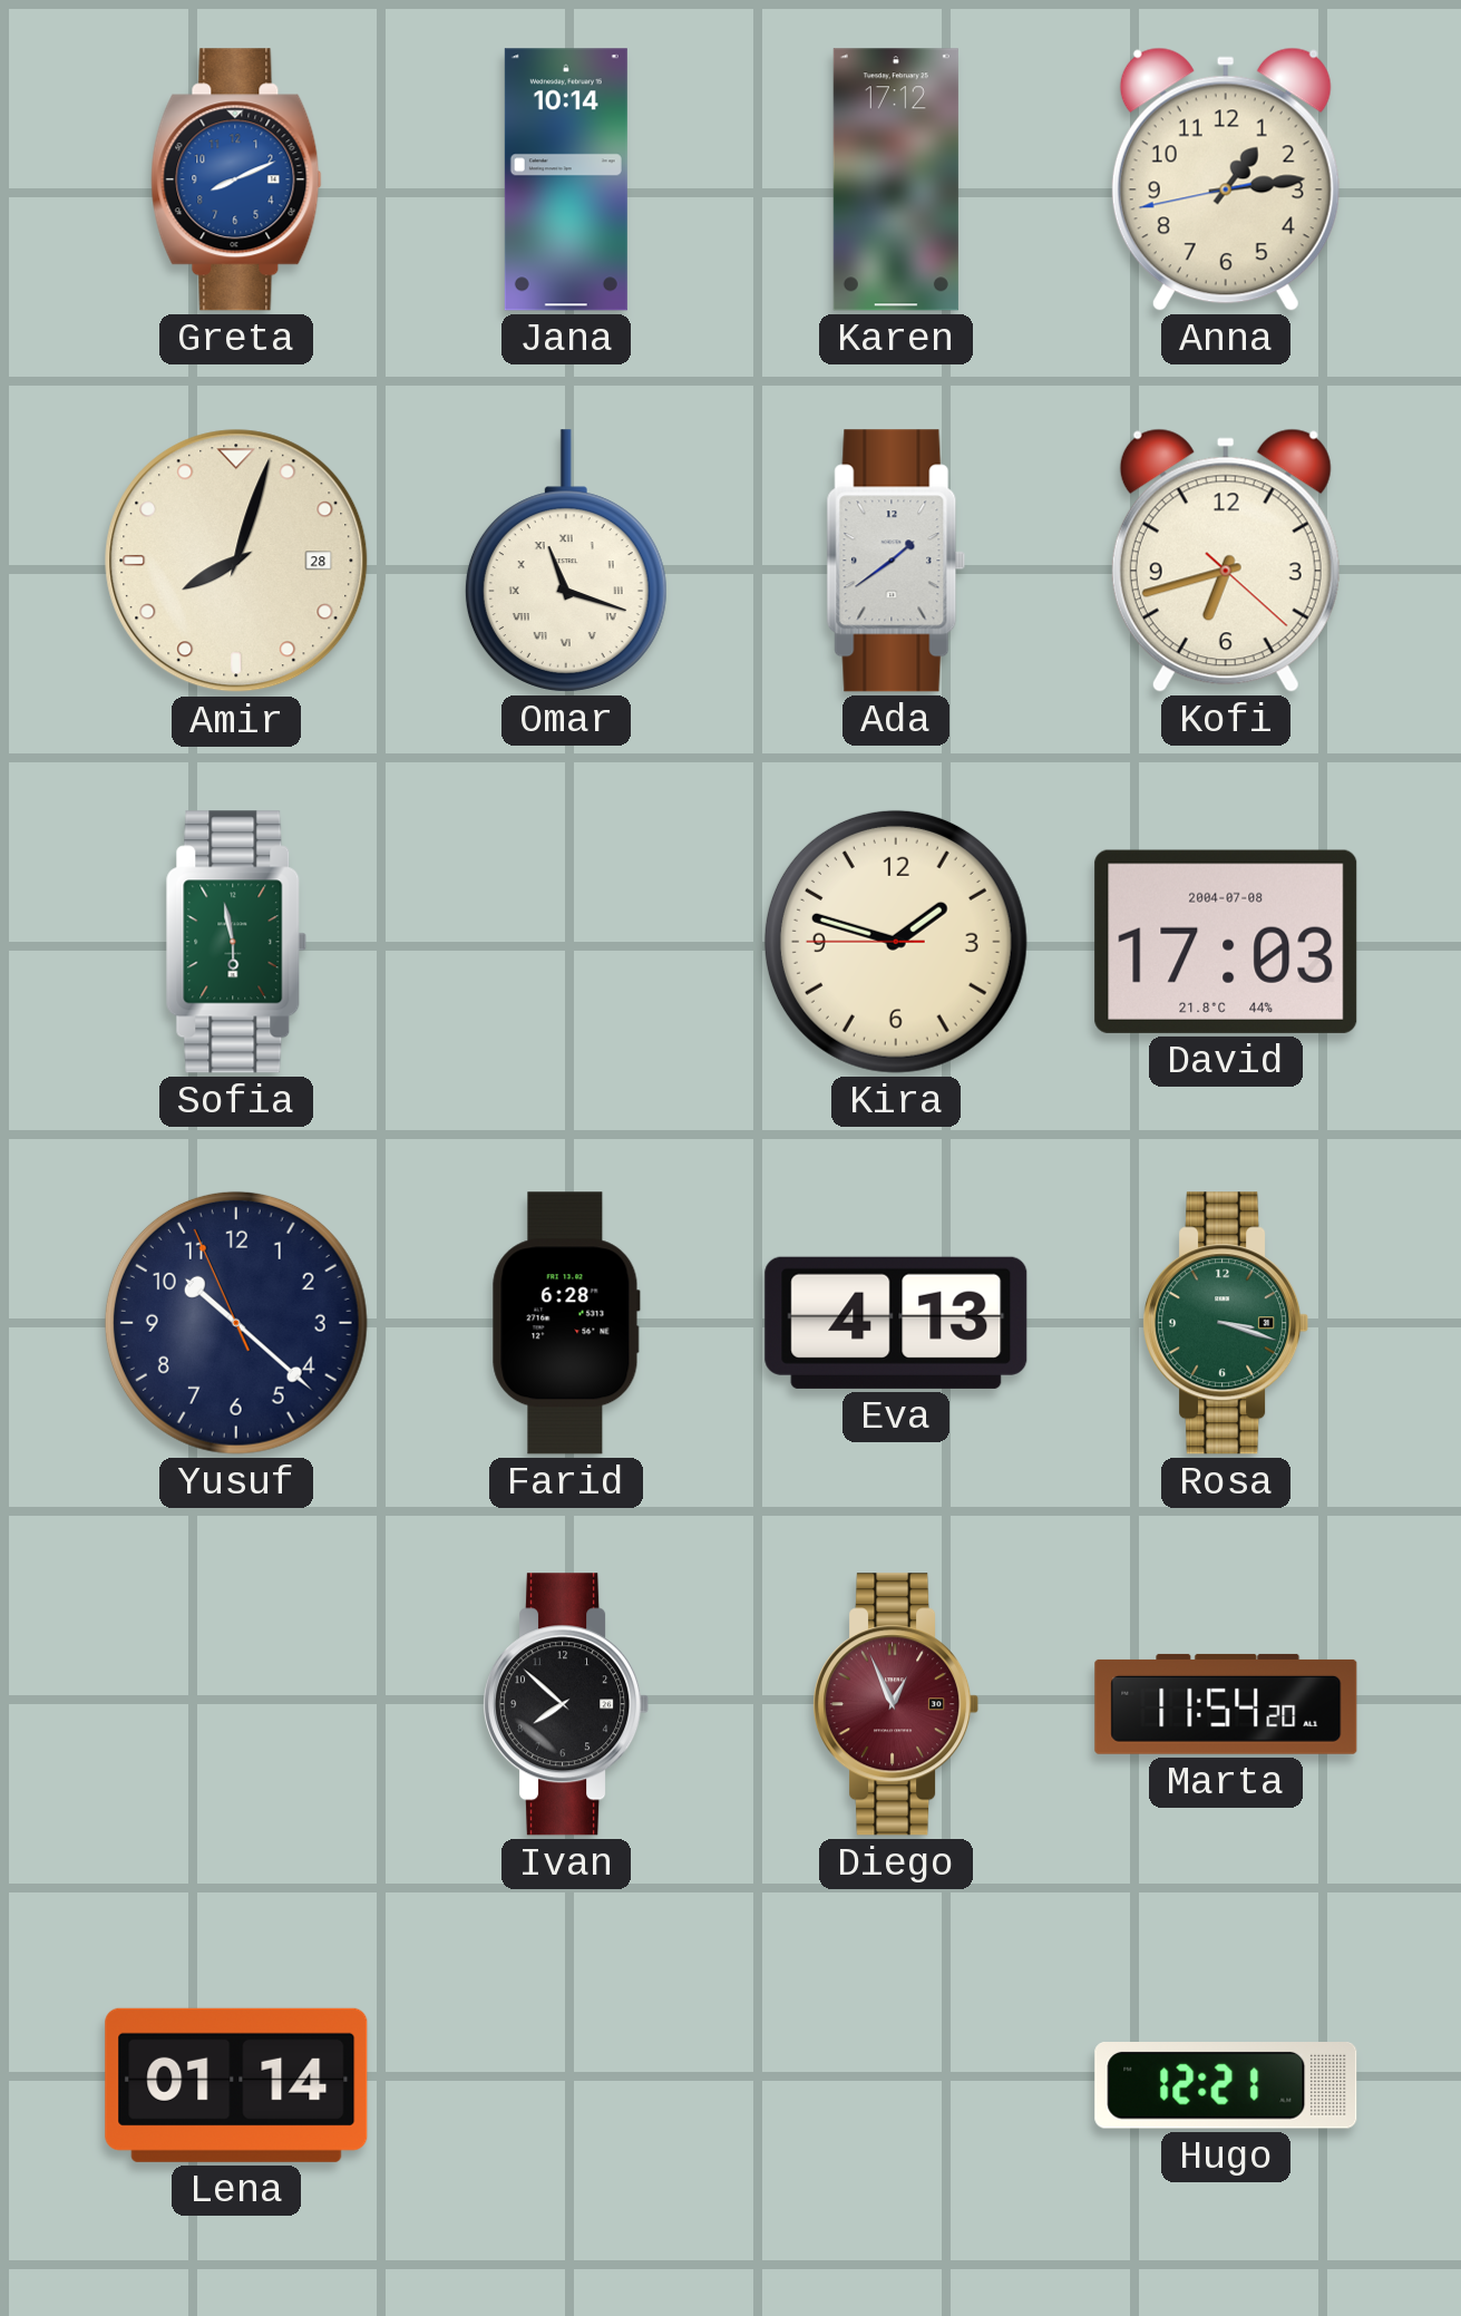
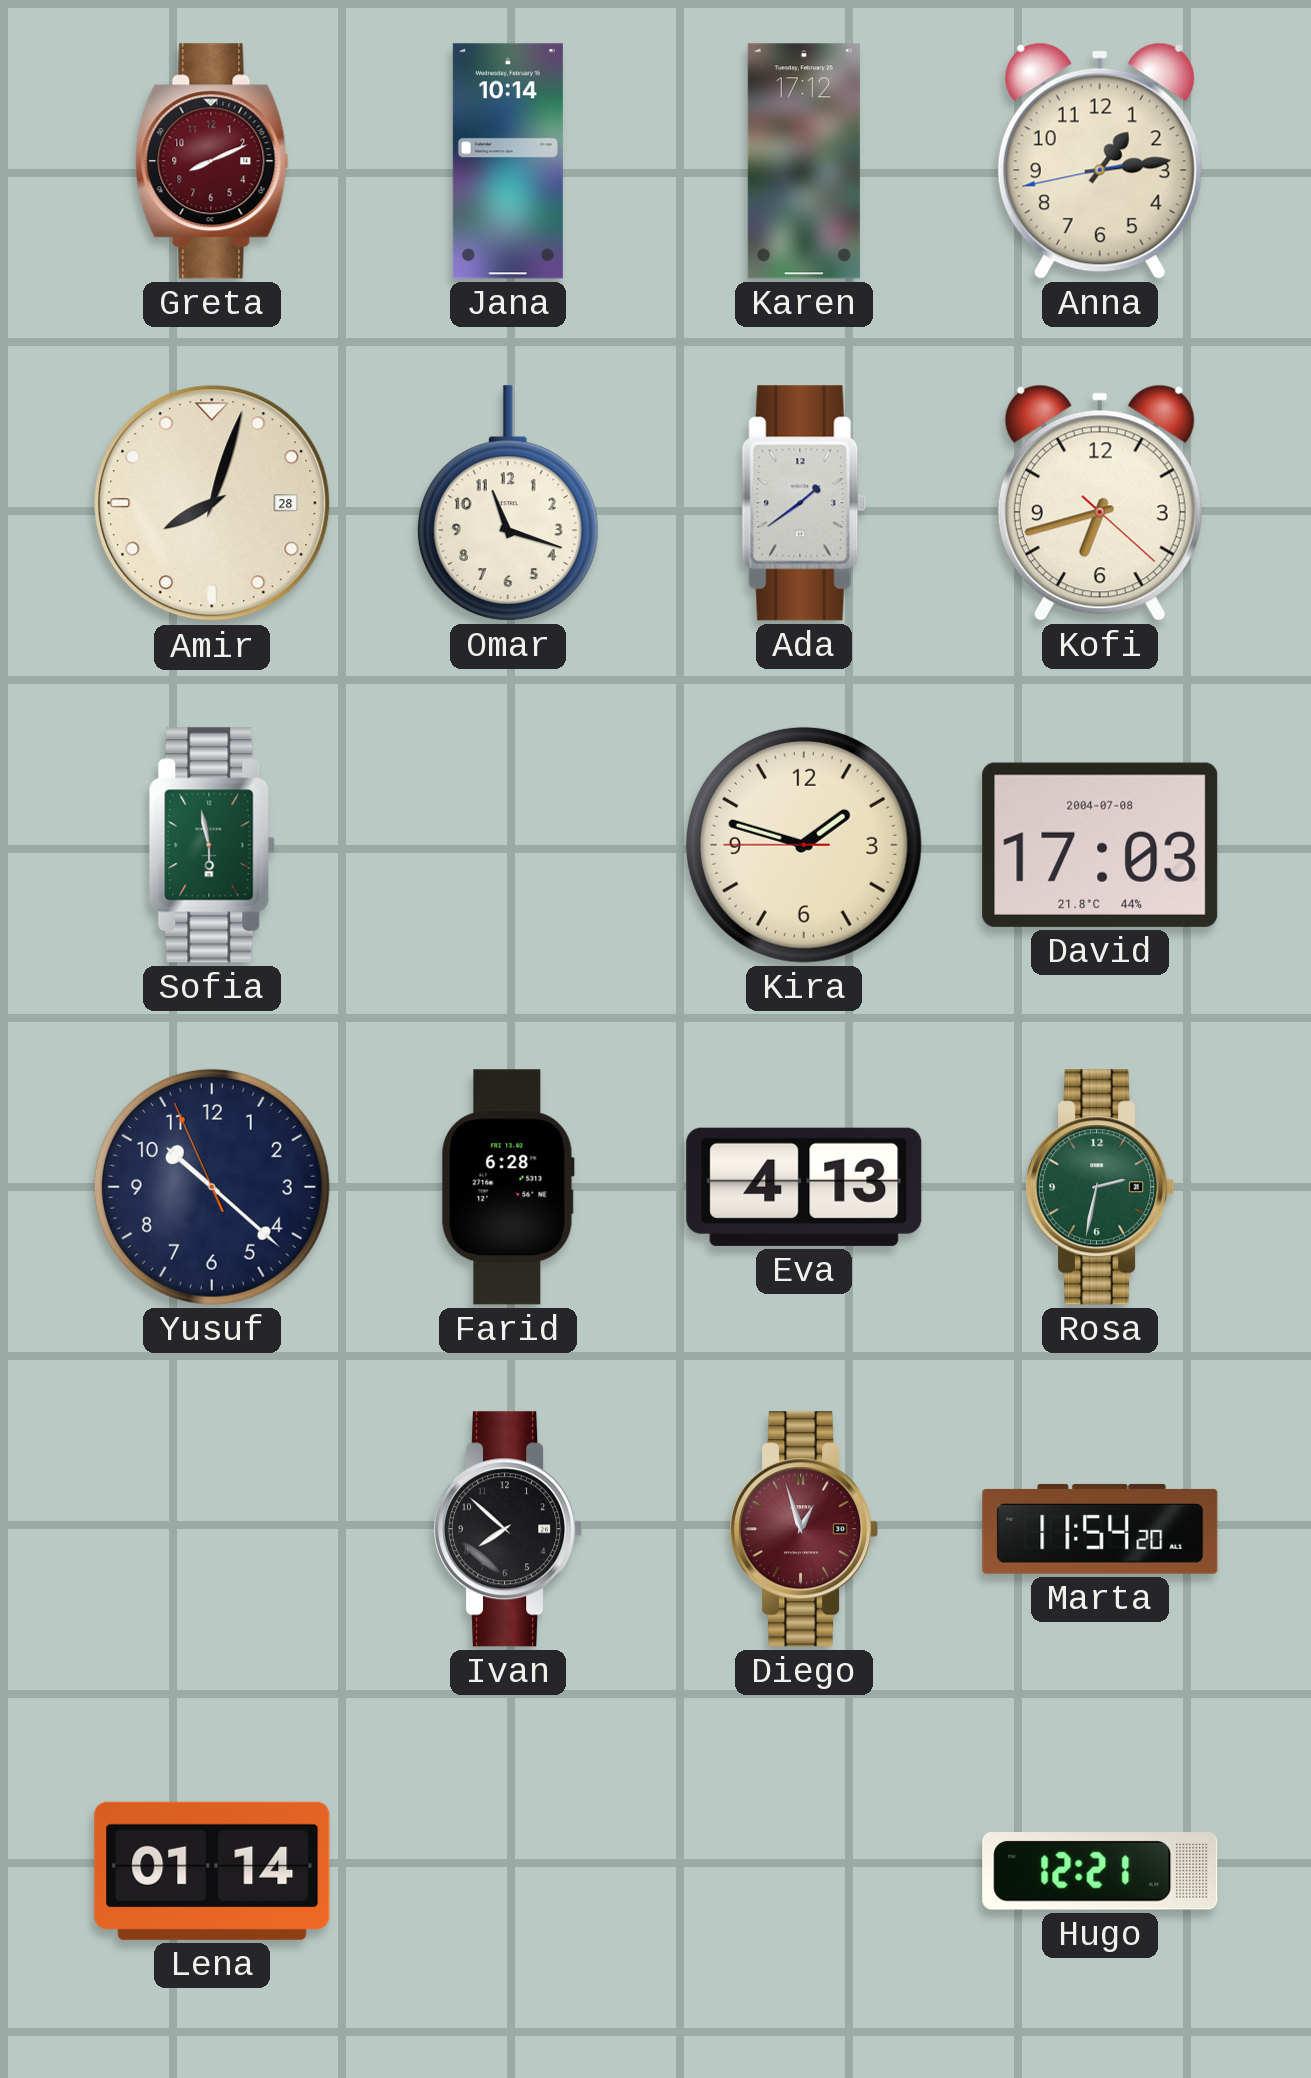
Greta dial: blue -> burgundy
Omar numerals: Roman -> Arabic
Rosa: 3:18 -> 2:32
Diego: 12:56 -> 12:57
